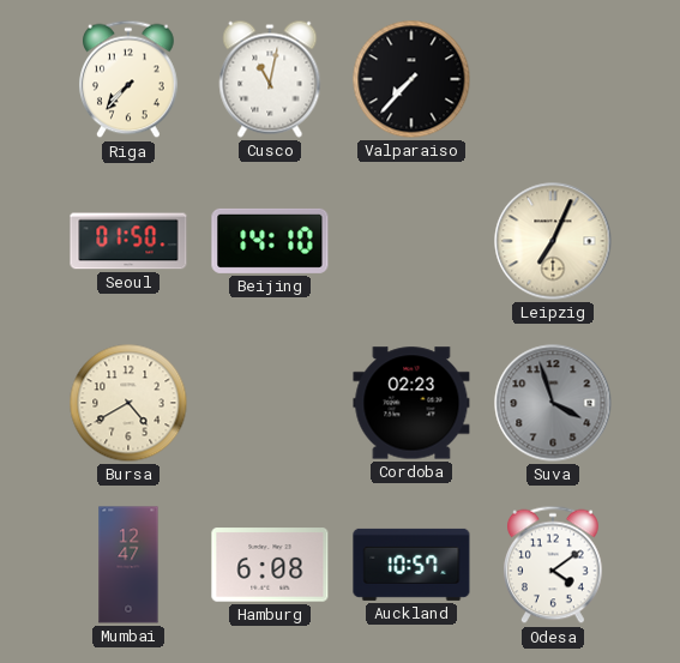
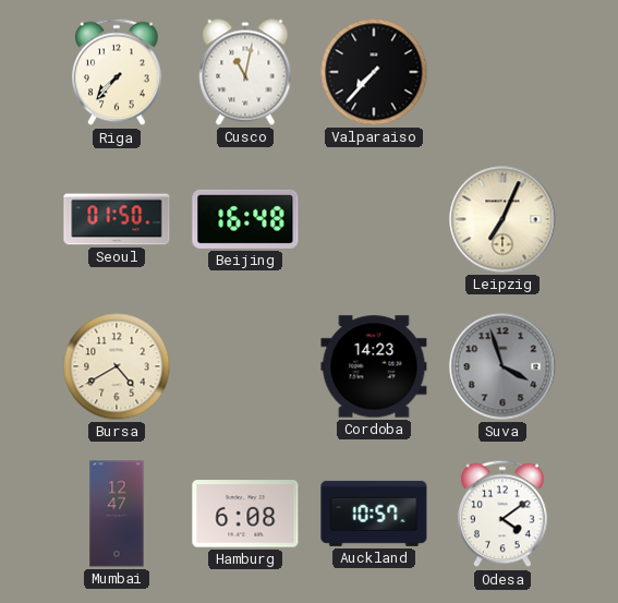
Beijing: 14:10 -> 16:48
Cordoba: 02:23 -> 14:23
